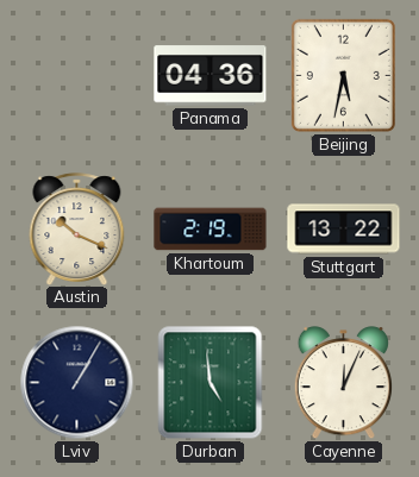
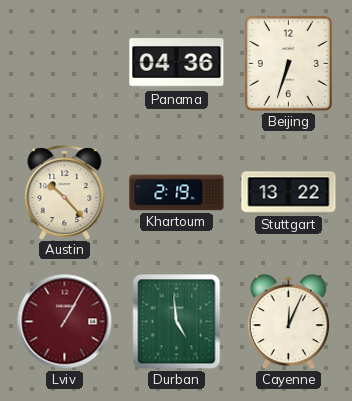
Beijing: 5:32 -> 6:33
Austin: 10:19 -> 10:23
Lviv dial: navy -> burgundy
